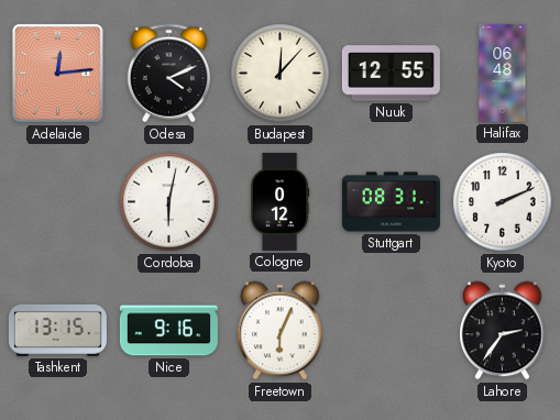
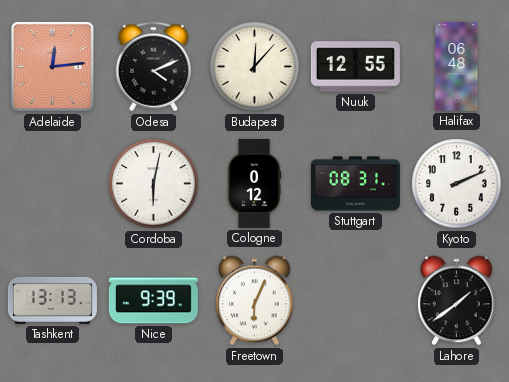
Tashkent: 13:15 -> 13:13
Nice: 9:16 -> 9:39
Lahore: 2:36 -> 1:39
